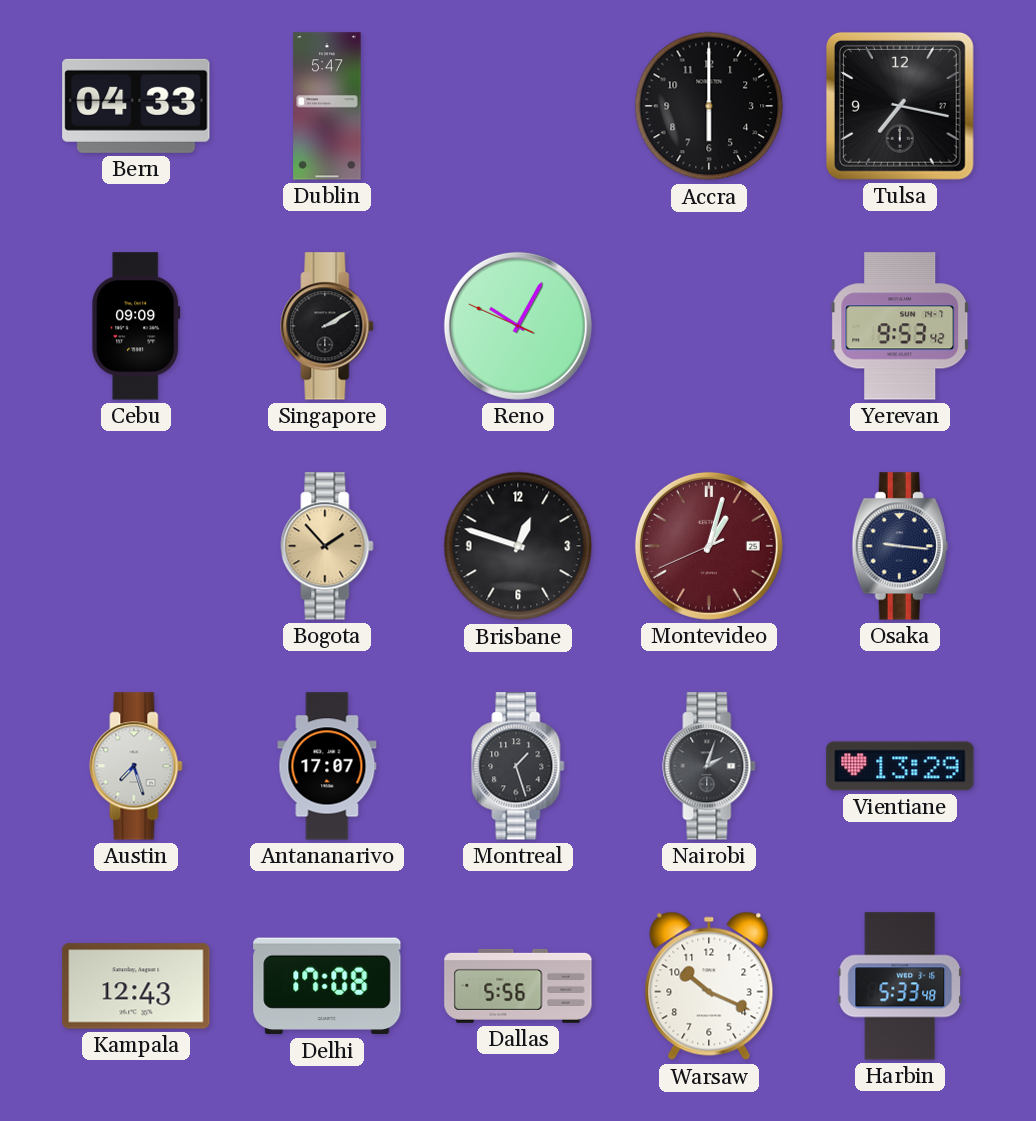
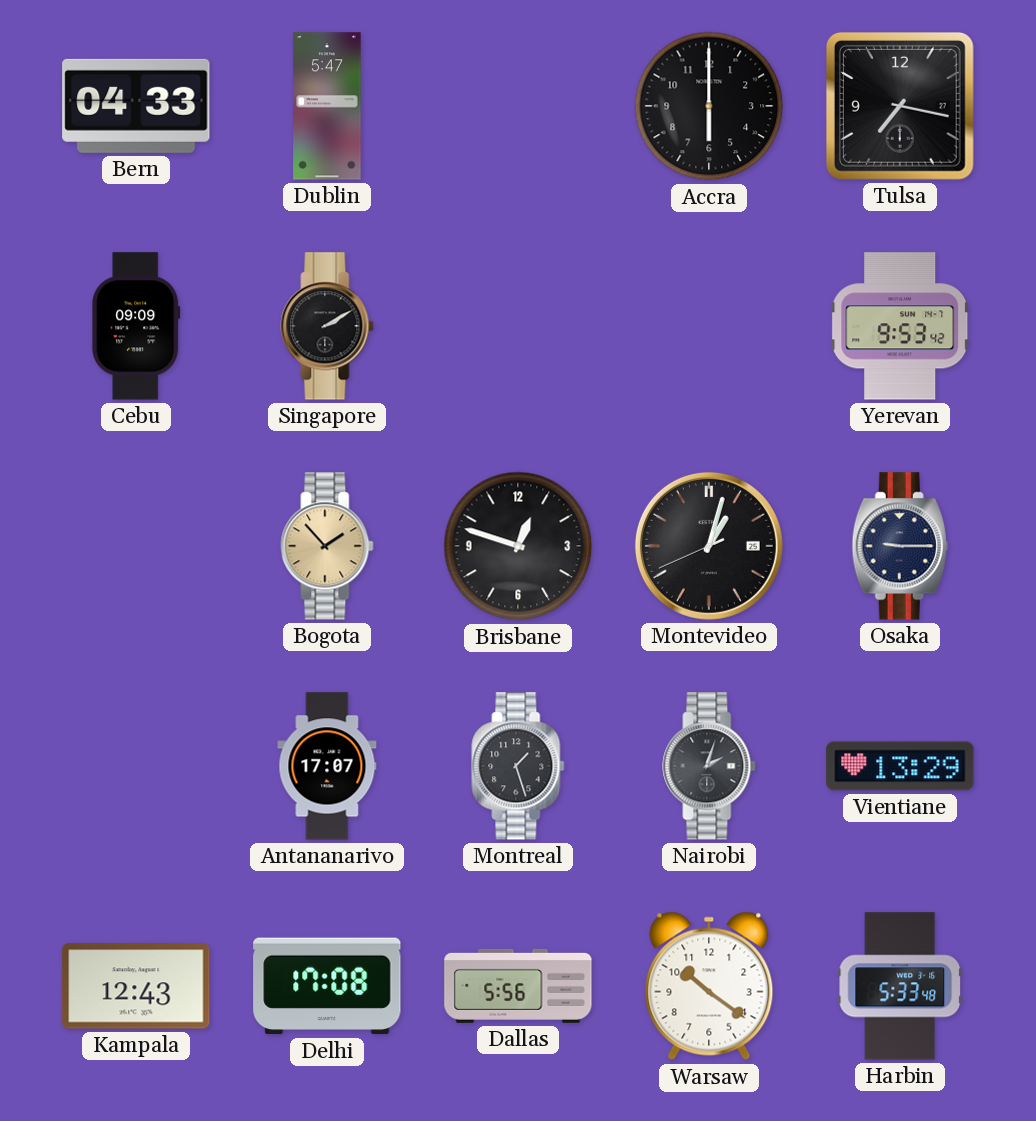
Reno: 10:04 -> none
Montevideo dial: burgundy -> black
Osaka: 9:16 -> 9:15
Austin: 7:27 -> none
Warsaw: 10:19 -> 10:21
